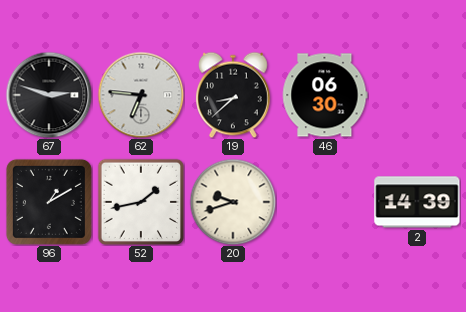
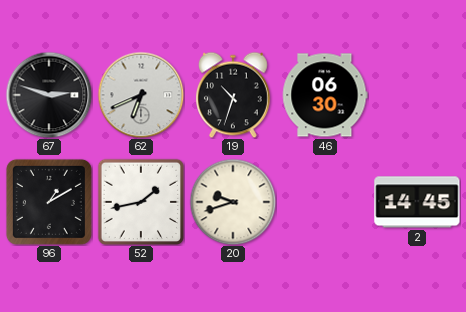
62: 6:46 -> 6:41
19: 8:38 -> 10:33
2: 14:39 -> 14:45
